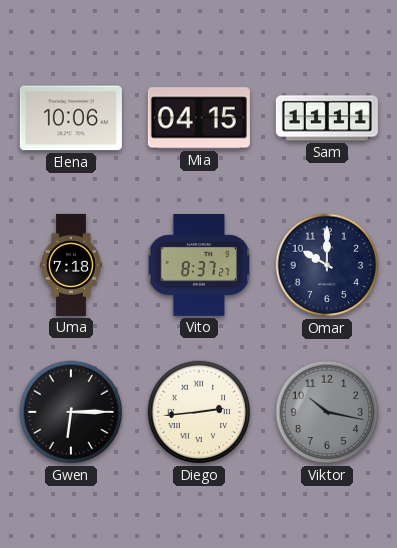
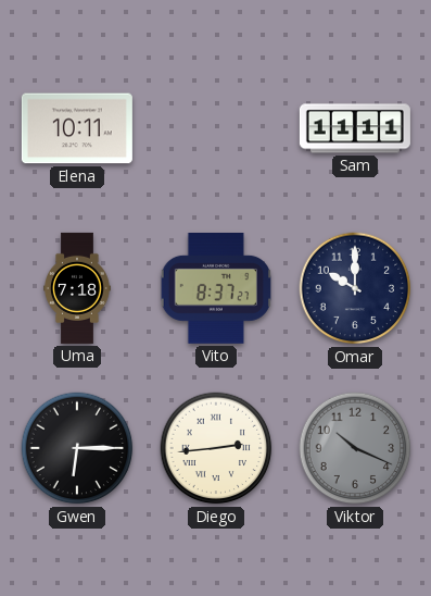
Elena: 10:06 -> 10:11
Mia: 04:15 -> none
Viktor: 10:17 -> 10:19
